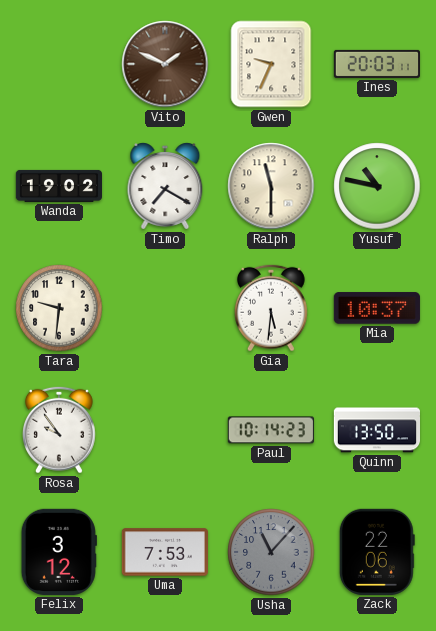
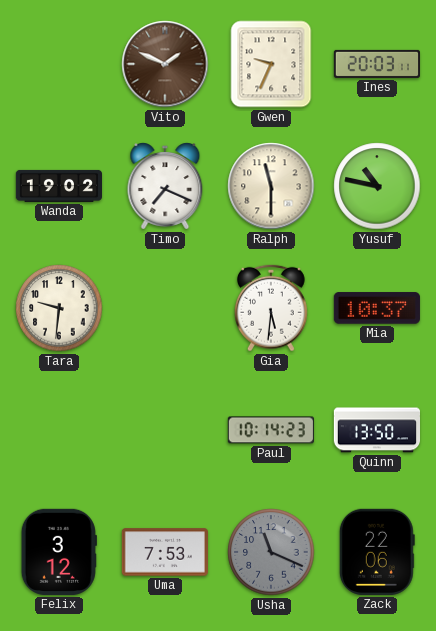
Timo: 7:20 -> 7:19
Rosa: 9:54 -> none
Usha: 11:07 -> 11:19
